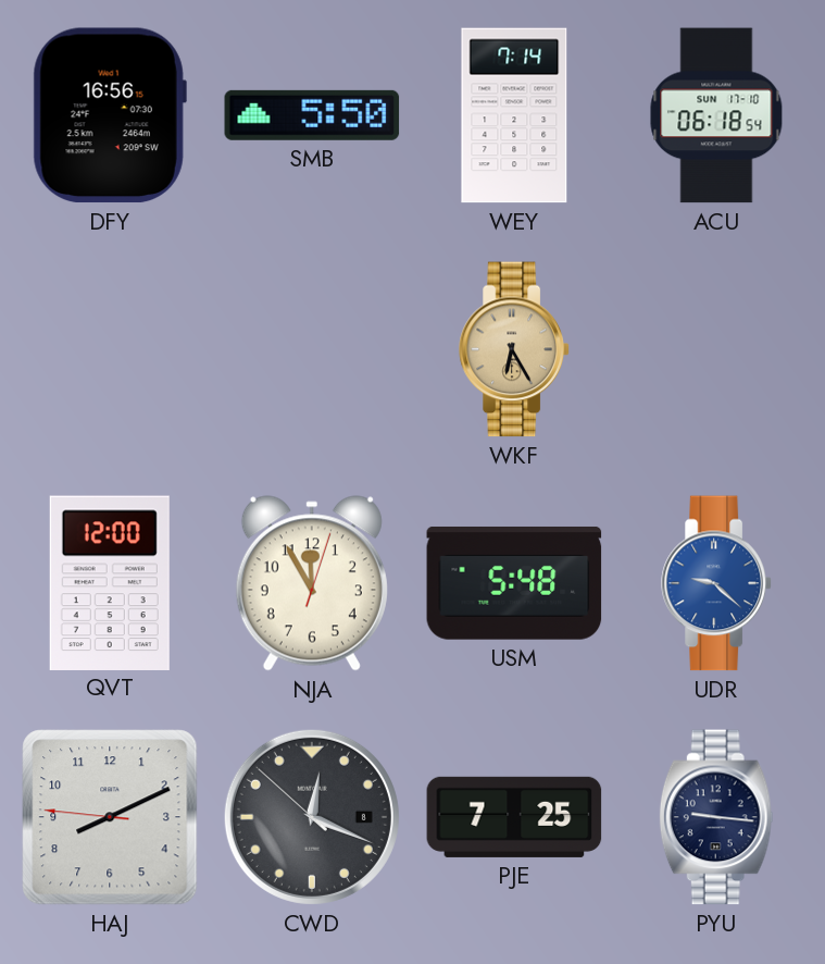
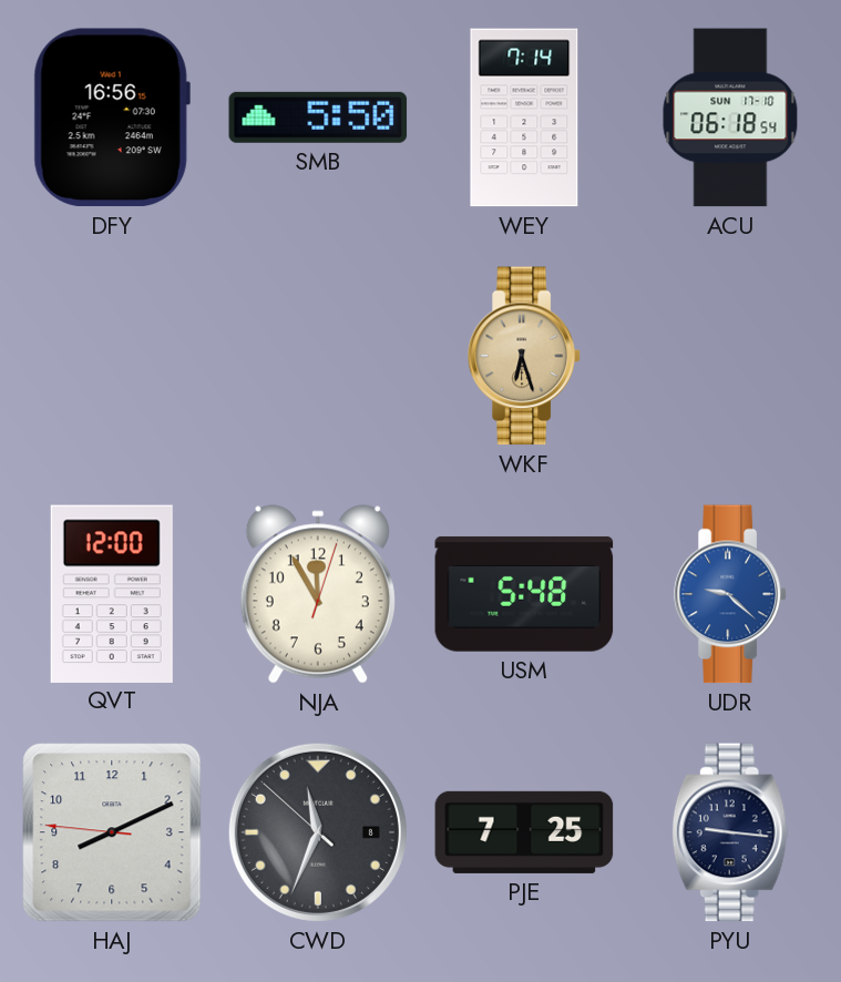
WKF: 6:25 -> 6:27
CWD: 12:18 -> 11:33
